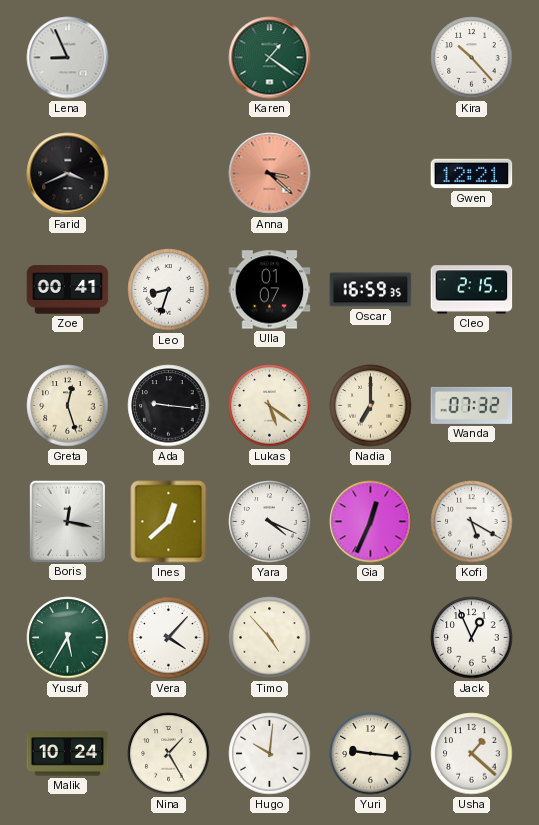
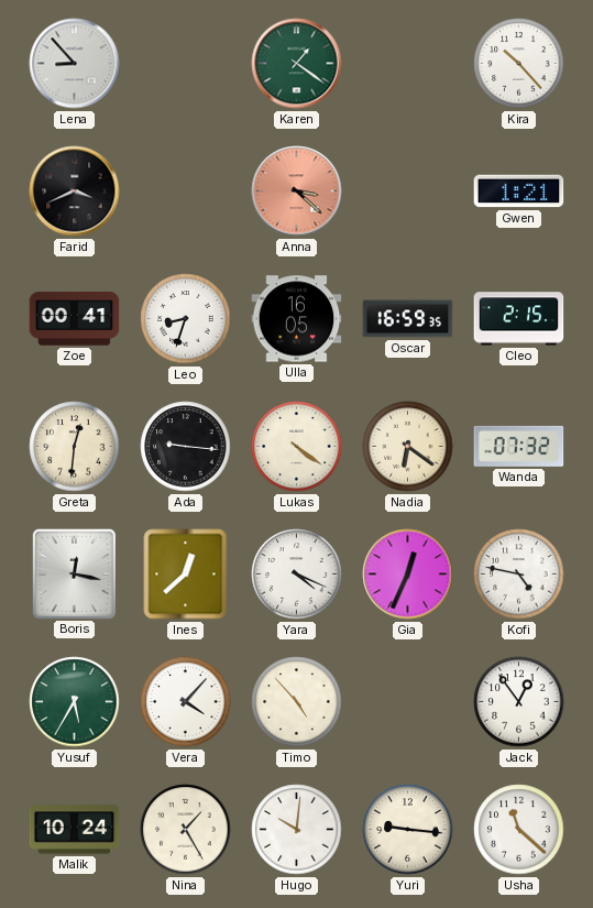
Lena: 8:56 -> 8:53
Gwen: 12:21 -> 1:21
Ulla: 01:07 -> 16:05
Greta: 12:27 -> 12:31
Lukas: 5:21 -> 4:21
Nadia: 7:00 -> 6:21
Kofi: 5:20 -> 4:47
Jack: 12:56 -> 12:54
Usha: 1:22 -> 11:22
